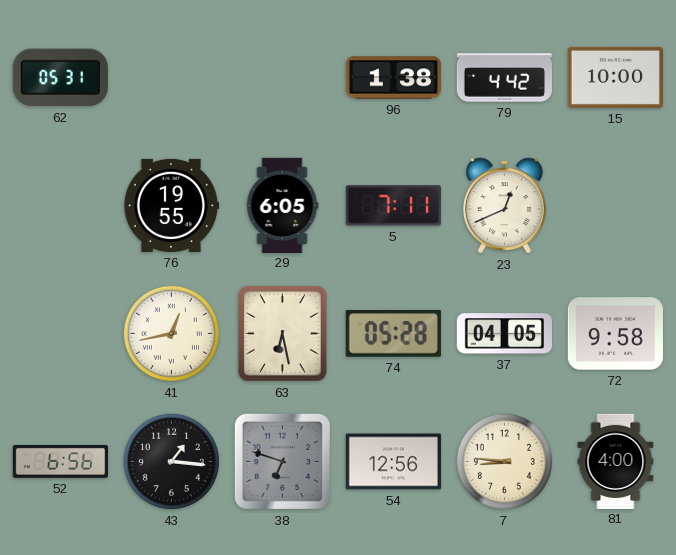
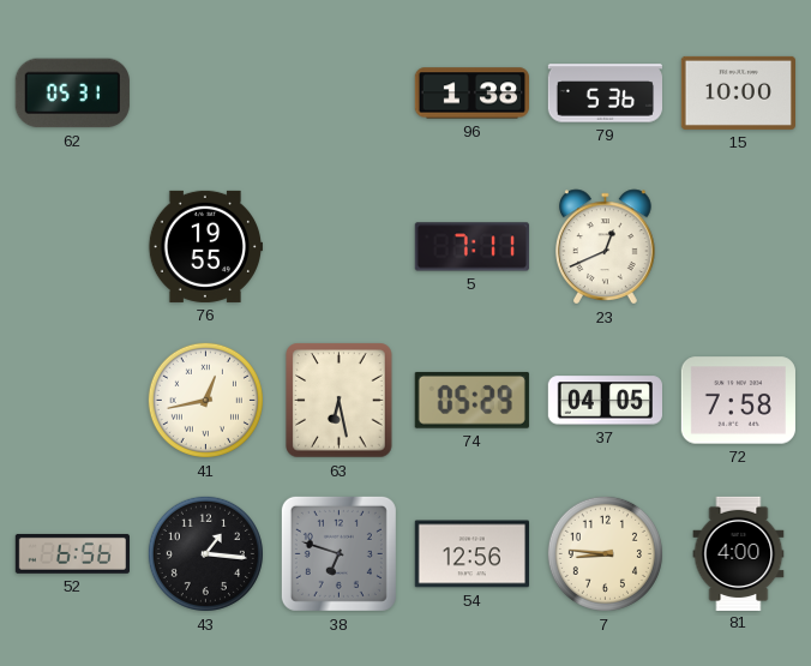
79: 4:42 -> 5:36
29: 6:05 -> none
74: 05:28 -> 05:29
72: 9:58 -> 7:58
